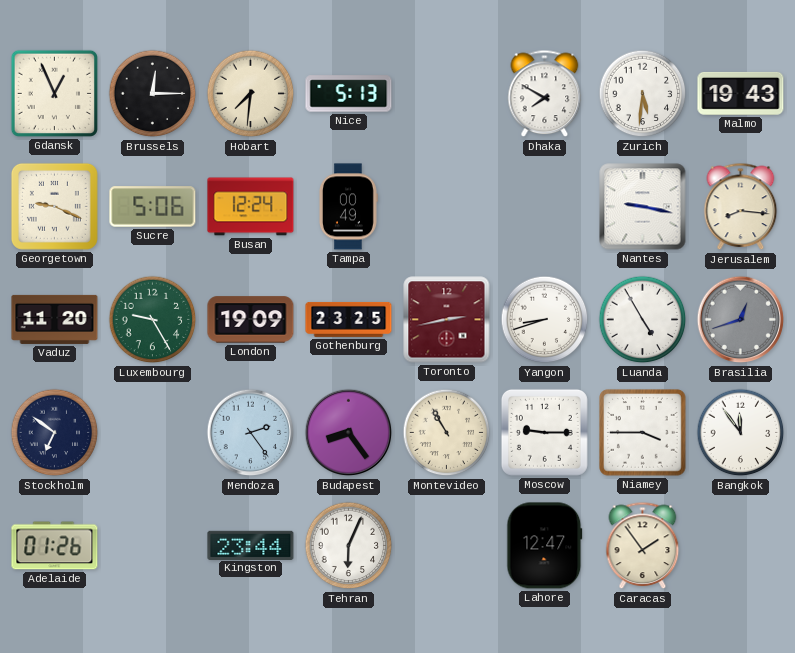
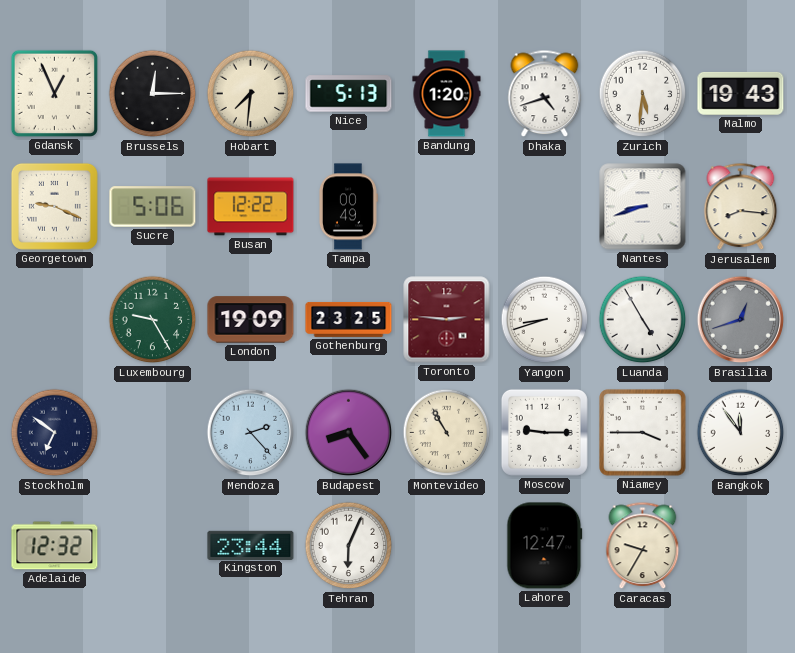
Bandung: none -> 1:20
Dhaka: 7:50 -> 4:42
Busan: 12:24 -> 12:22
Nantes: 9:17 -> 8:42
Vaduz: 11:20 -> none
Toronto: 2:43 -> 2:46
Mendoza: 2:24 -> 2:23
Adelaide: 01:26 -> 12:32
Caracas: 1:54 -> 9:35
